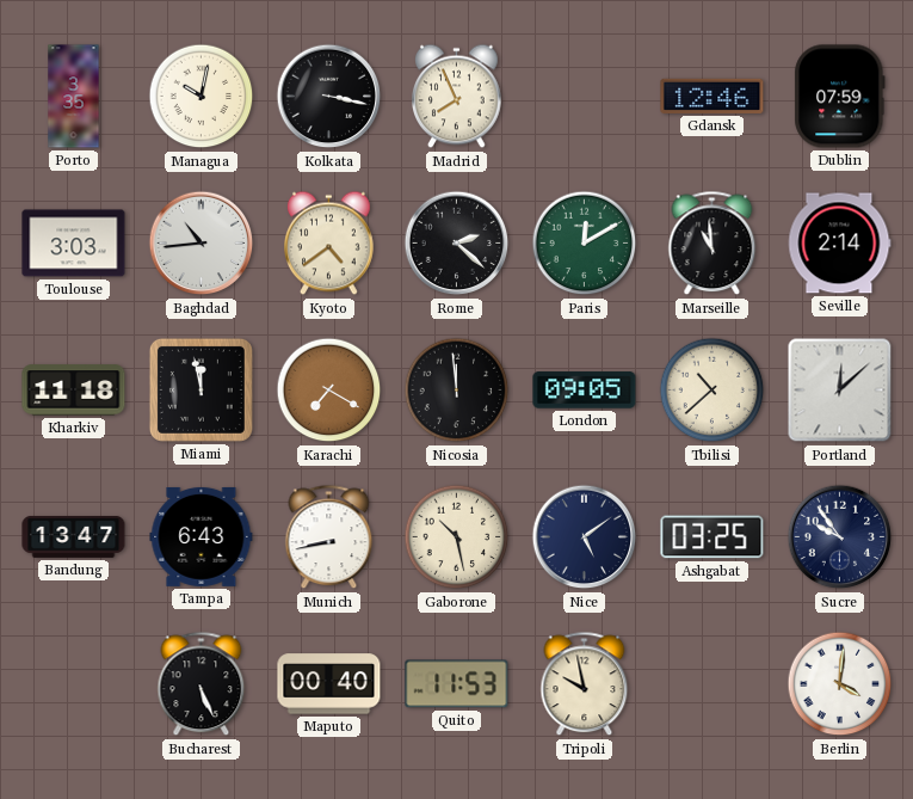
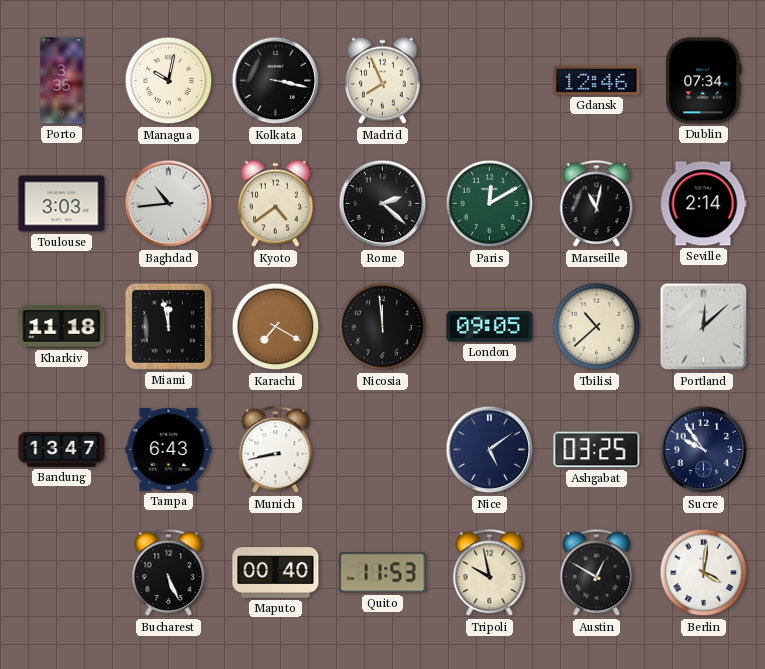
Dublin: 07:59 -> 07:34
Marseille: 10:59 -> 11:02
Gaborone: 10:28 -> none
Austin: none -> 12:50
